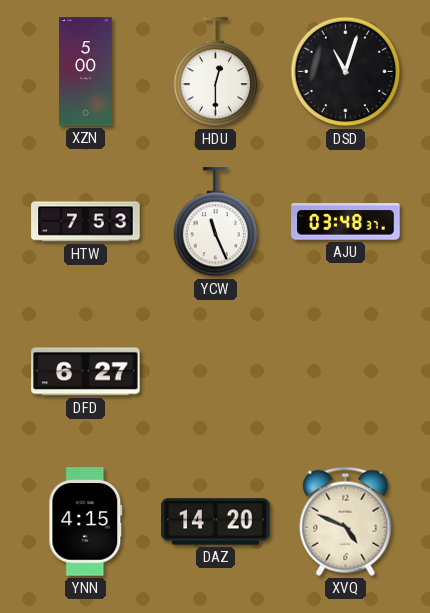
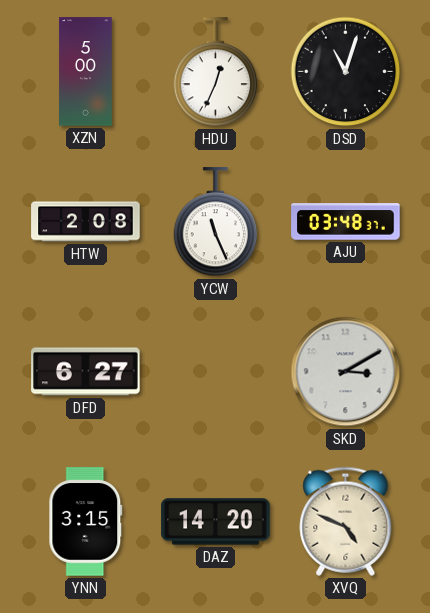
HDU: 12:30 -> 12:34
HTW: 7:53 -> 2:08
SKD: none -> 3:10
YNN: 4:15 -> 3:15
